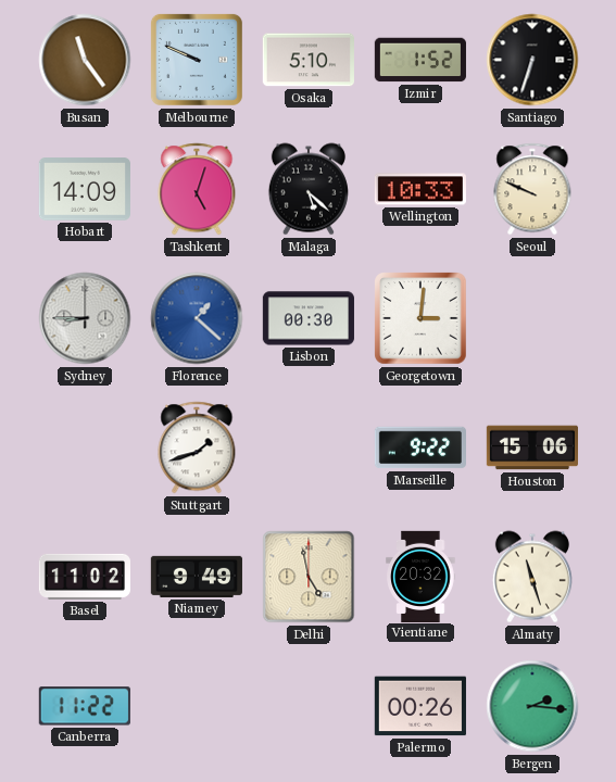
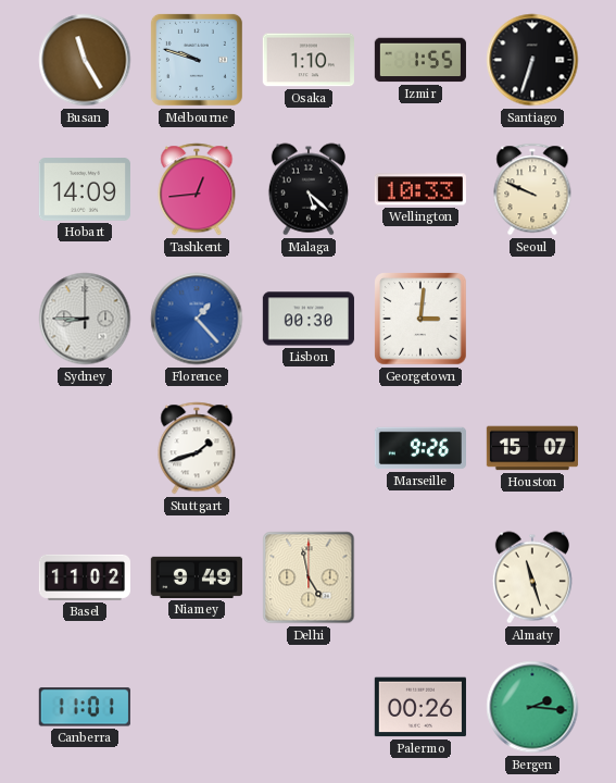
Busan: 11:24 -> 11:25
Melbourne: 9:49 -> 9:48
Osaka: 5:10 -> 1:10
Izmir: 1:52 -> 1:55
Tashkent: 5:03 -> 12:44
Florence: 1:22 -> 1:23
Marseille: 9:22 -> 9:26
Houston: 15:06 -> 15:07
Vientiane: 20:32 -> none
Canberra: 11:22 -> 11:01
